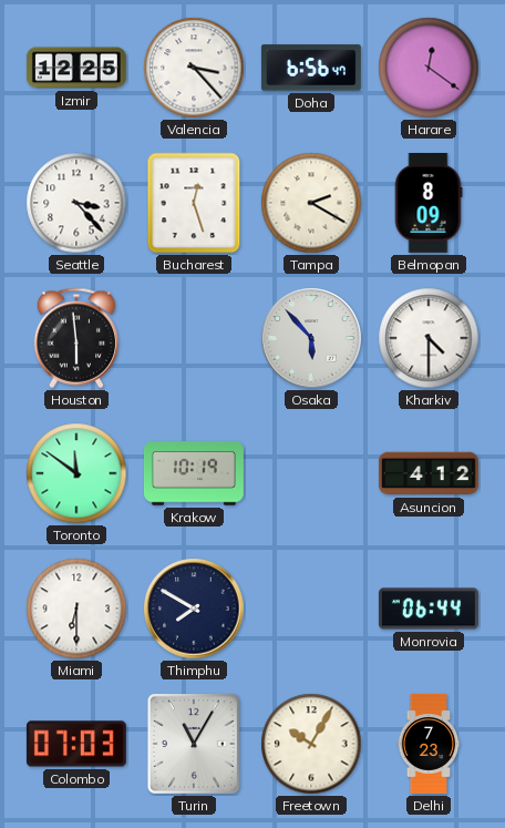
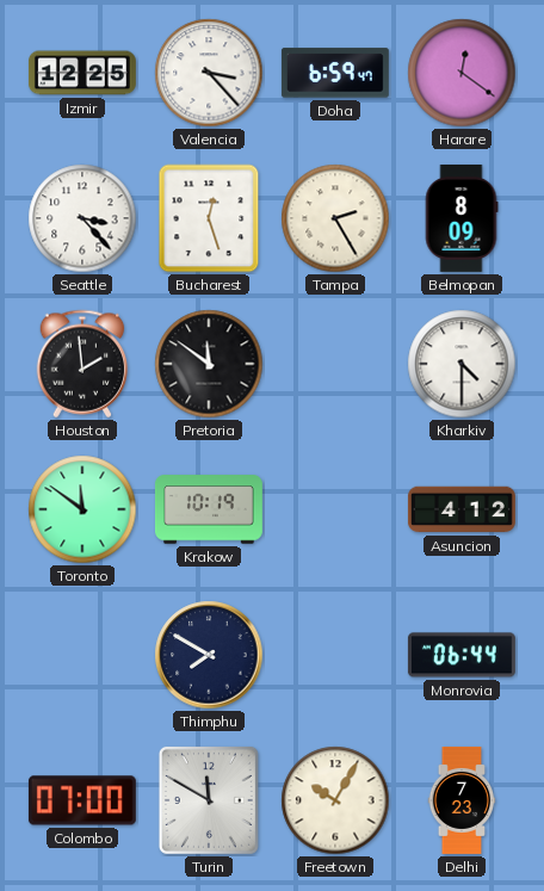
Doha: 6:56 -> 6:59
Tampa: 2:20 -> 2:25
Houston: 5:59 -> 1:59
Pretoria: none -> 11:51
Osaka: 5:53 -> none
Miami: 6:30 -> none
Colombo: 07:03 -> 07:00
Turin: 11:05 -> 11:50
